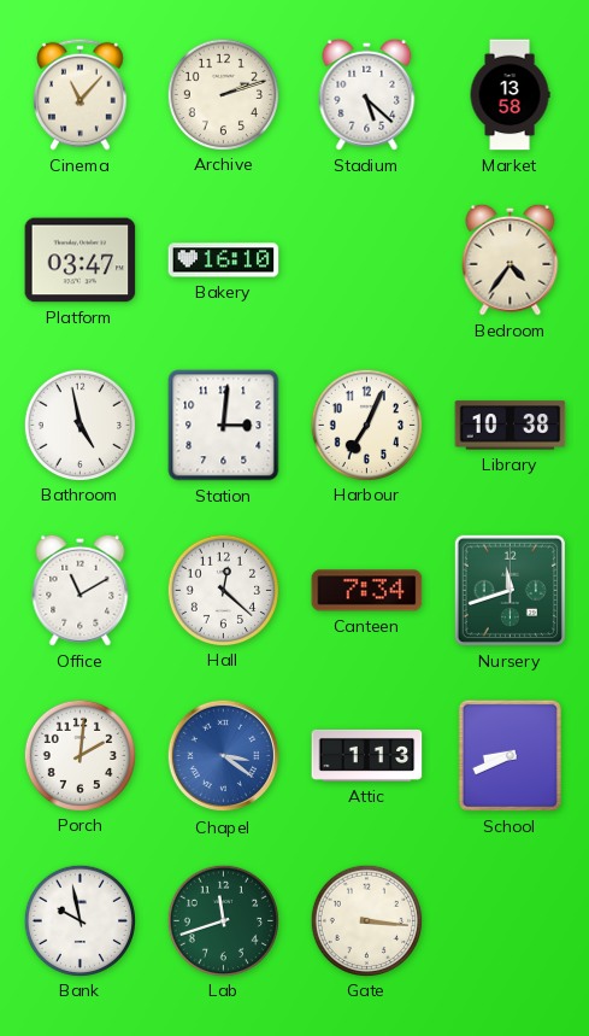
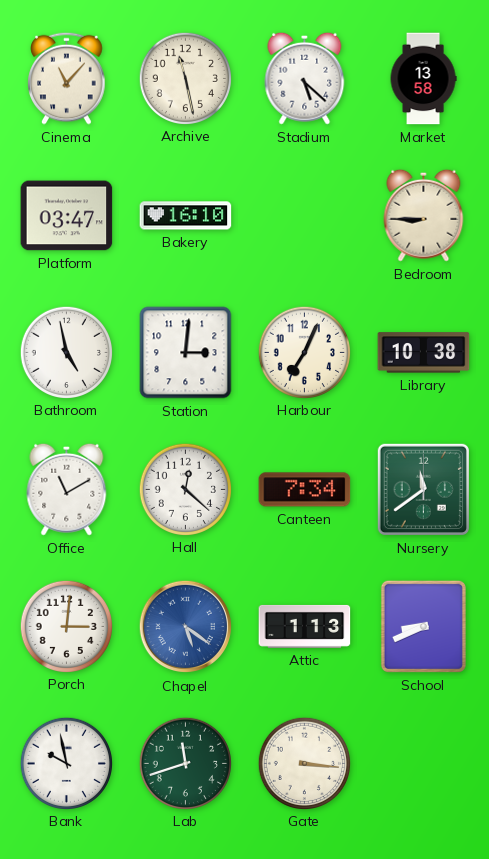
Archive: 2:12 -> 11:28
Bedroom: 4:36 -> 8:45
Nursery: 11:42 -> 11:39
Porch: 2:01 -> 3:01
Chapel: 3:21 -> 5:21
